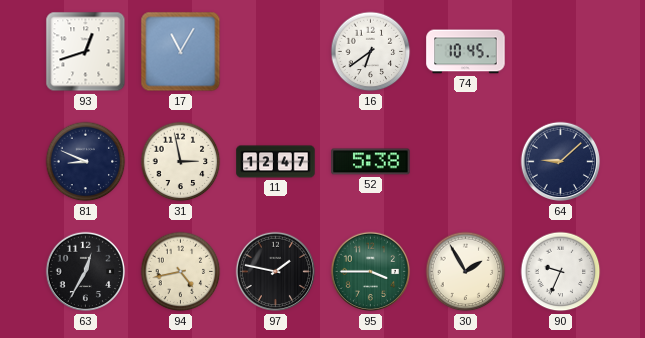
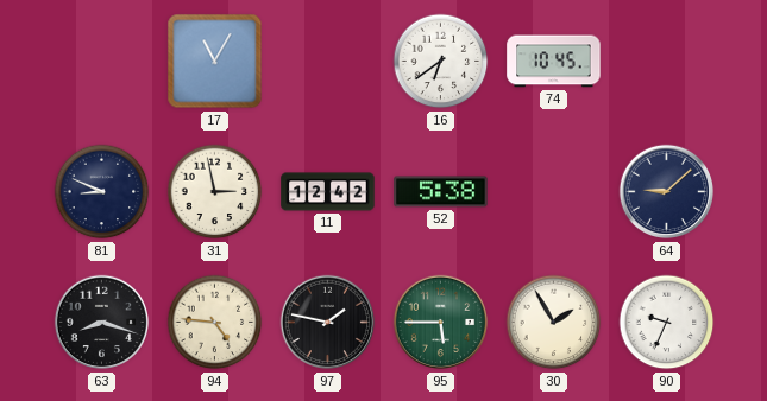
93: 12:42 -> none
11: 12:47 -> 12:42
63: 12:35 -> 8:18
94: 4:43 -> 4:46
95: 3:45 -> 5:45
